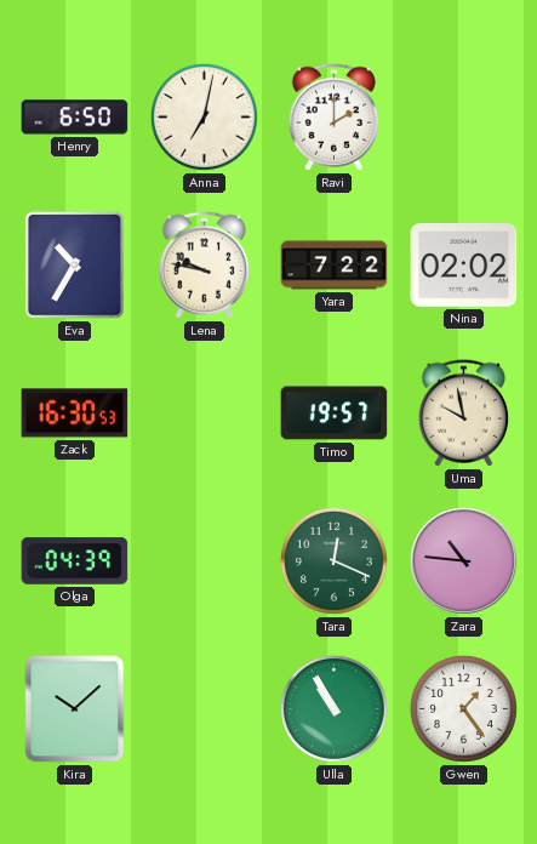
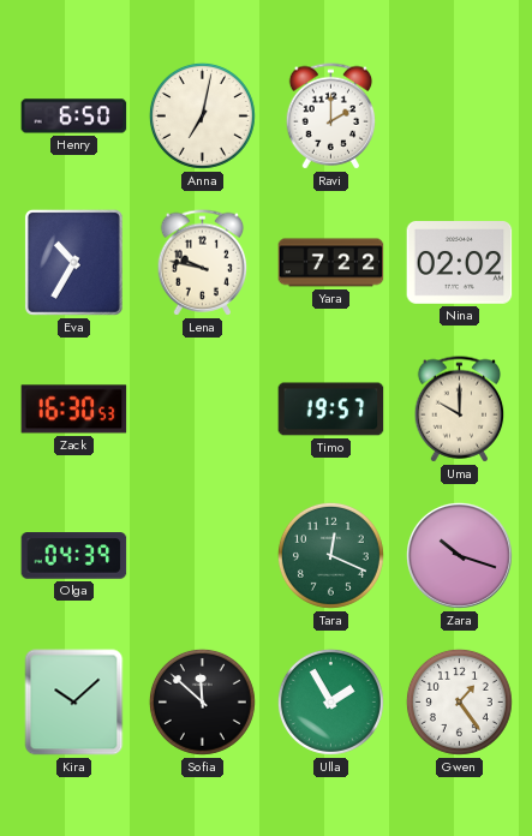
Uma: 9:58 -> 10:00
Zara: 10:46 -> 10:18
Sofia: none -> 11:52
Ulla: 10:55 -> 1:55
